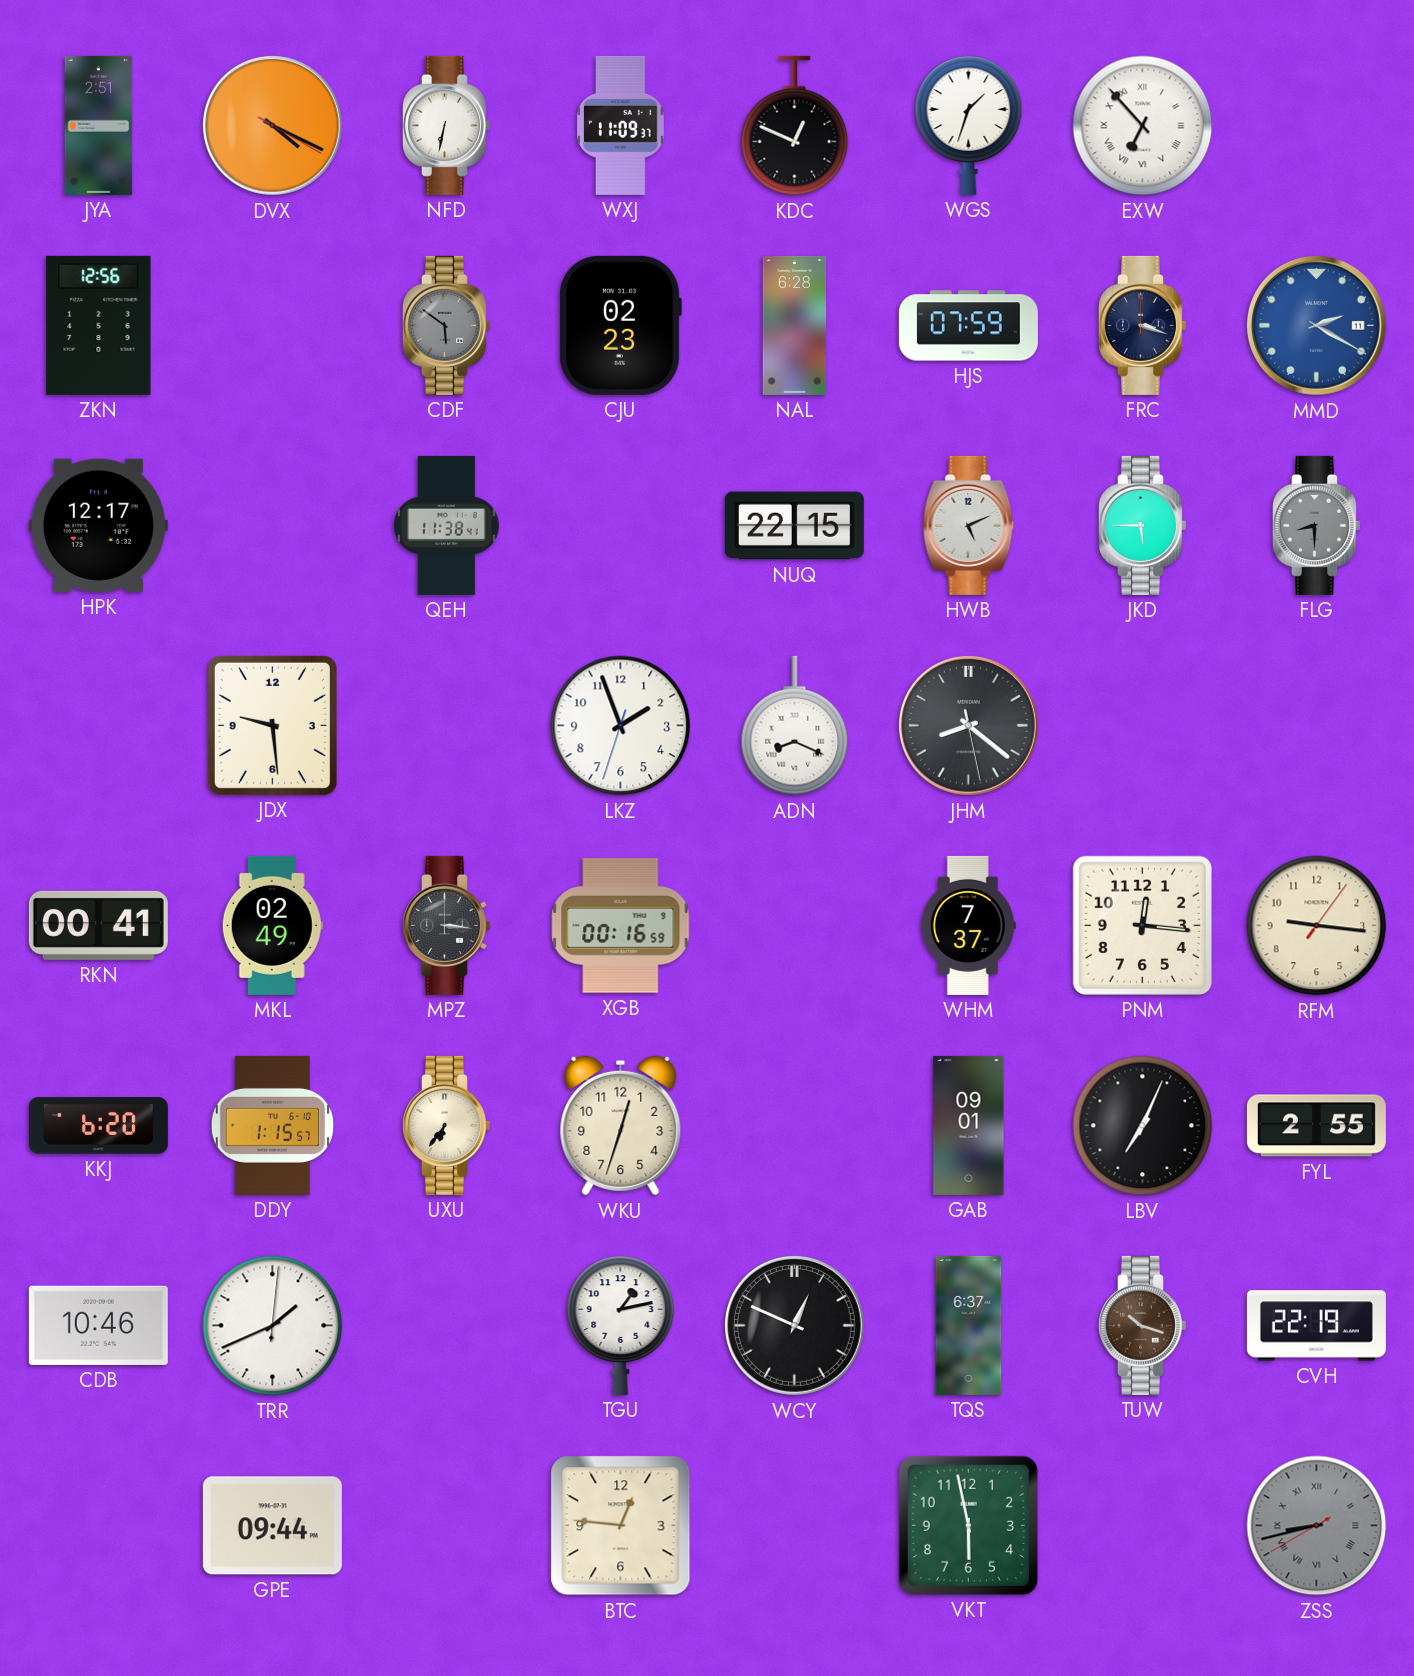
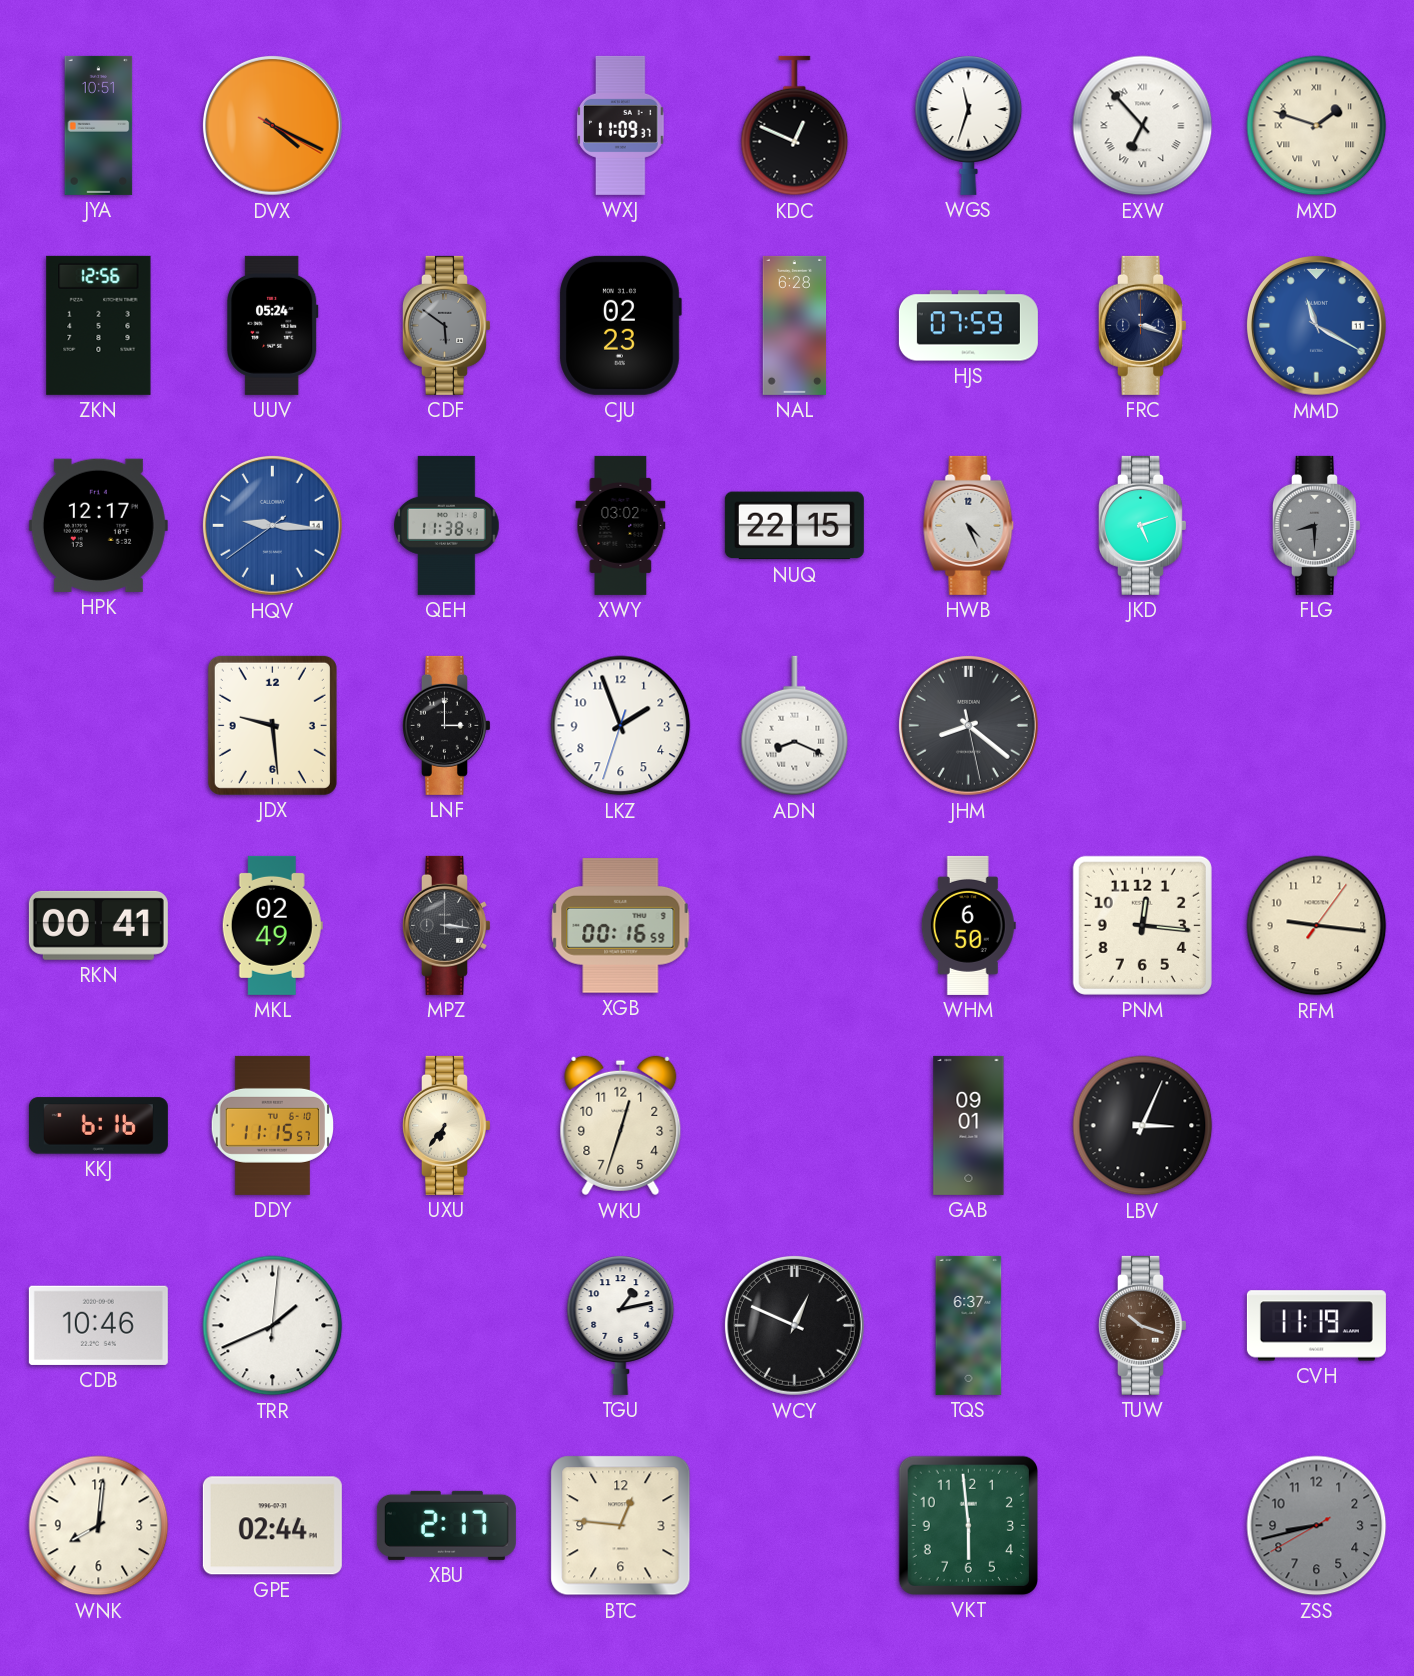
JYA: 2:51 -> 10:51
NFD: 6:32 -> none
WGS: 1:33 -> 11:33
MXD: none -> 1:48
UUV: none -> 05:24
MMD: 2:20 -> 11:20
HQV: none -> 9:15
XWY: none -> 03:02
HWB: 5:11 -> 4:26
JKD: 5:45 -> 5:12
LNF: none -> 3:00
WHM: 7:37 -> 6:50
KKJ: 6:20 -> 6:16
DDY: 1:15 -> 11:15
LBV: 7:04 -> 3:04
FYL: 2:55 -> none
CVH: 22:19 -> 11:19
WNK: none -> 8:01
GPE: 09:44 -> 02:44
XBU: none -> 2:17
VKT: 5:58 -> 5:59
ZSS numerals: Roman -> Arabic
